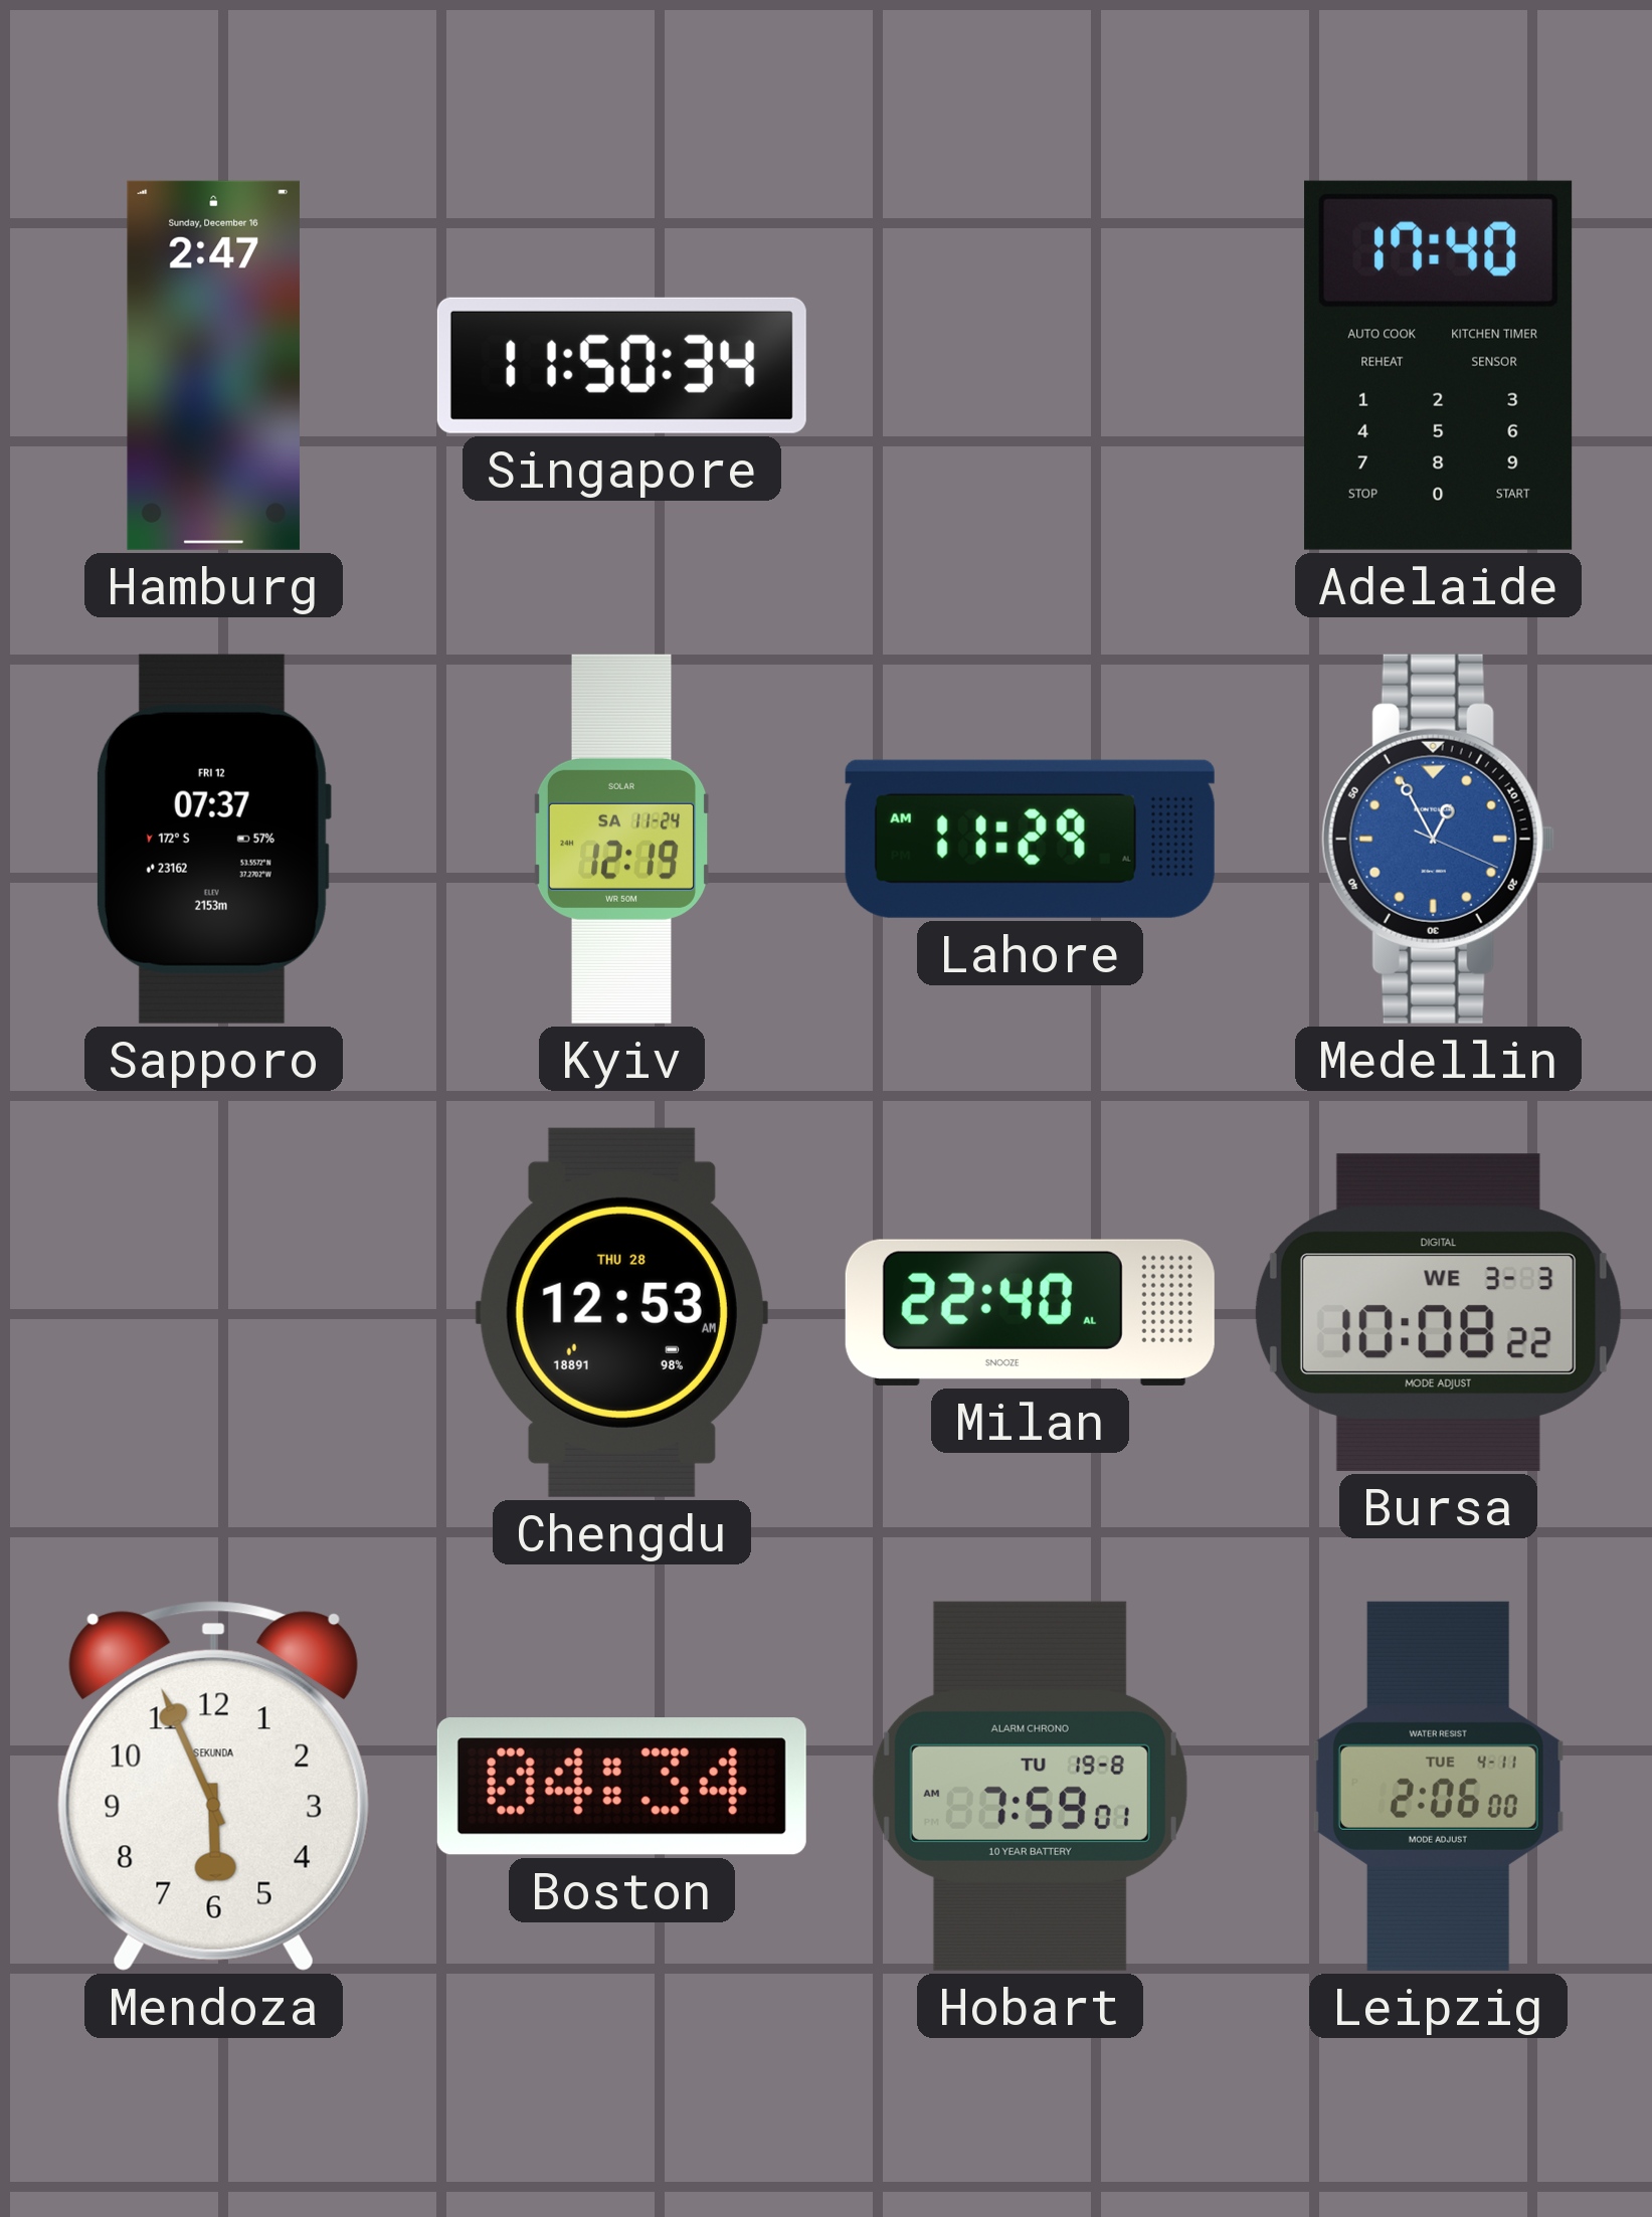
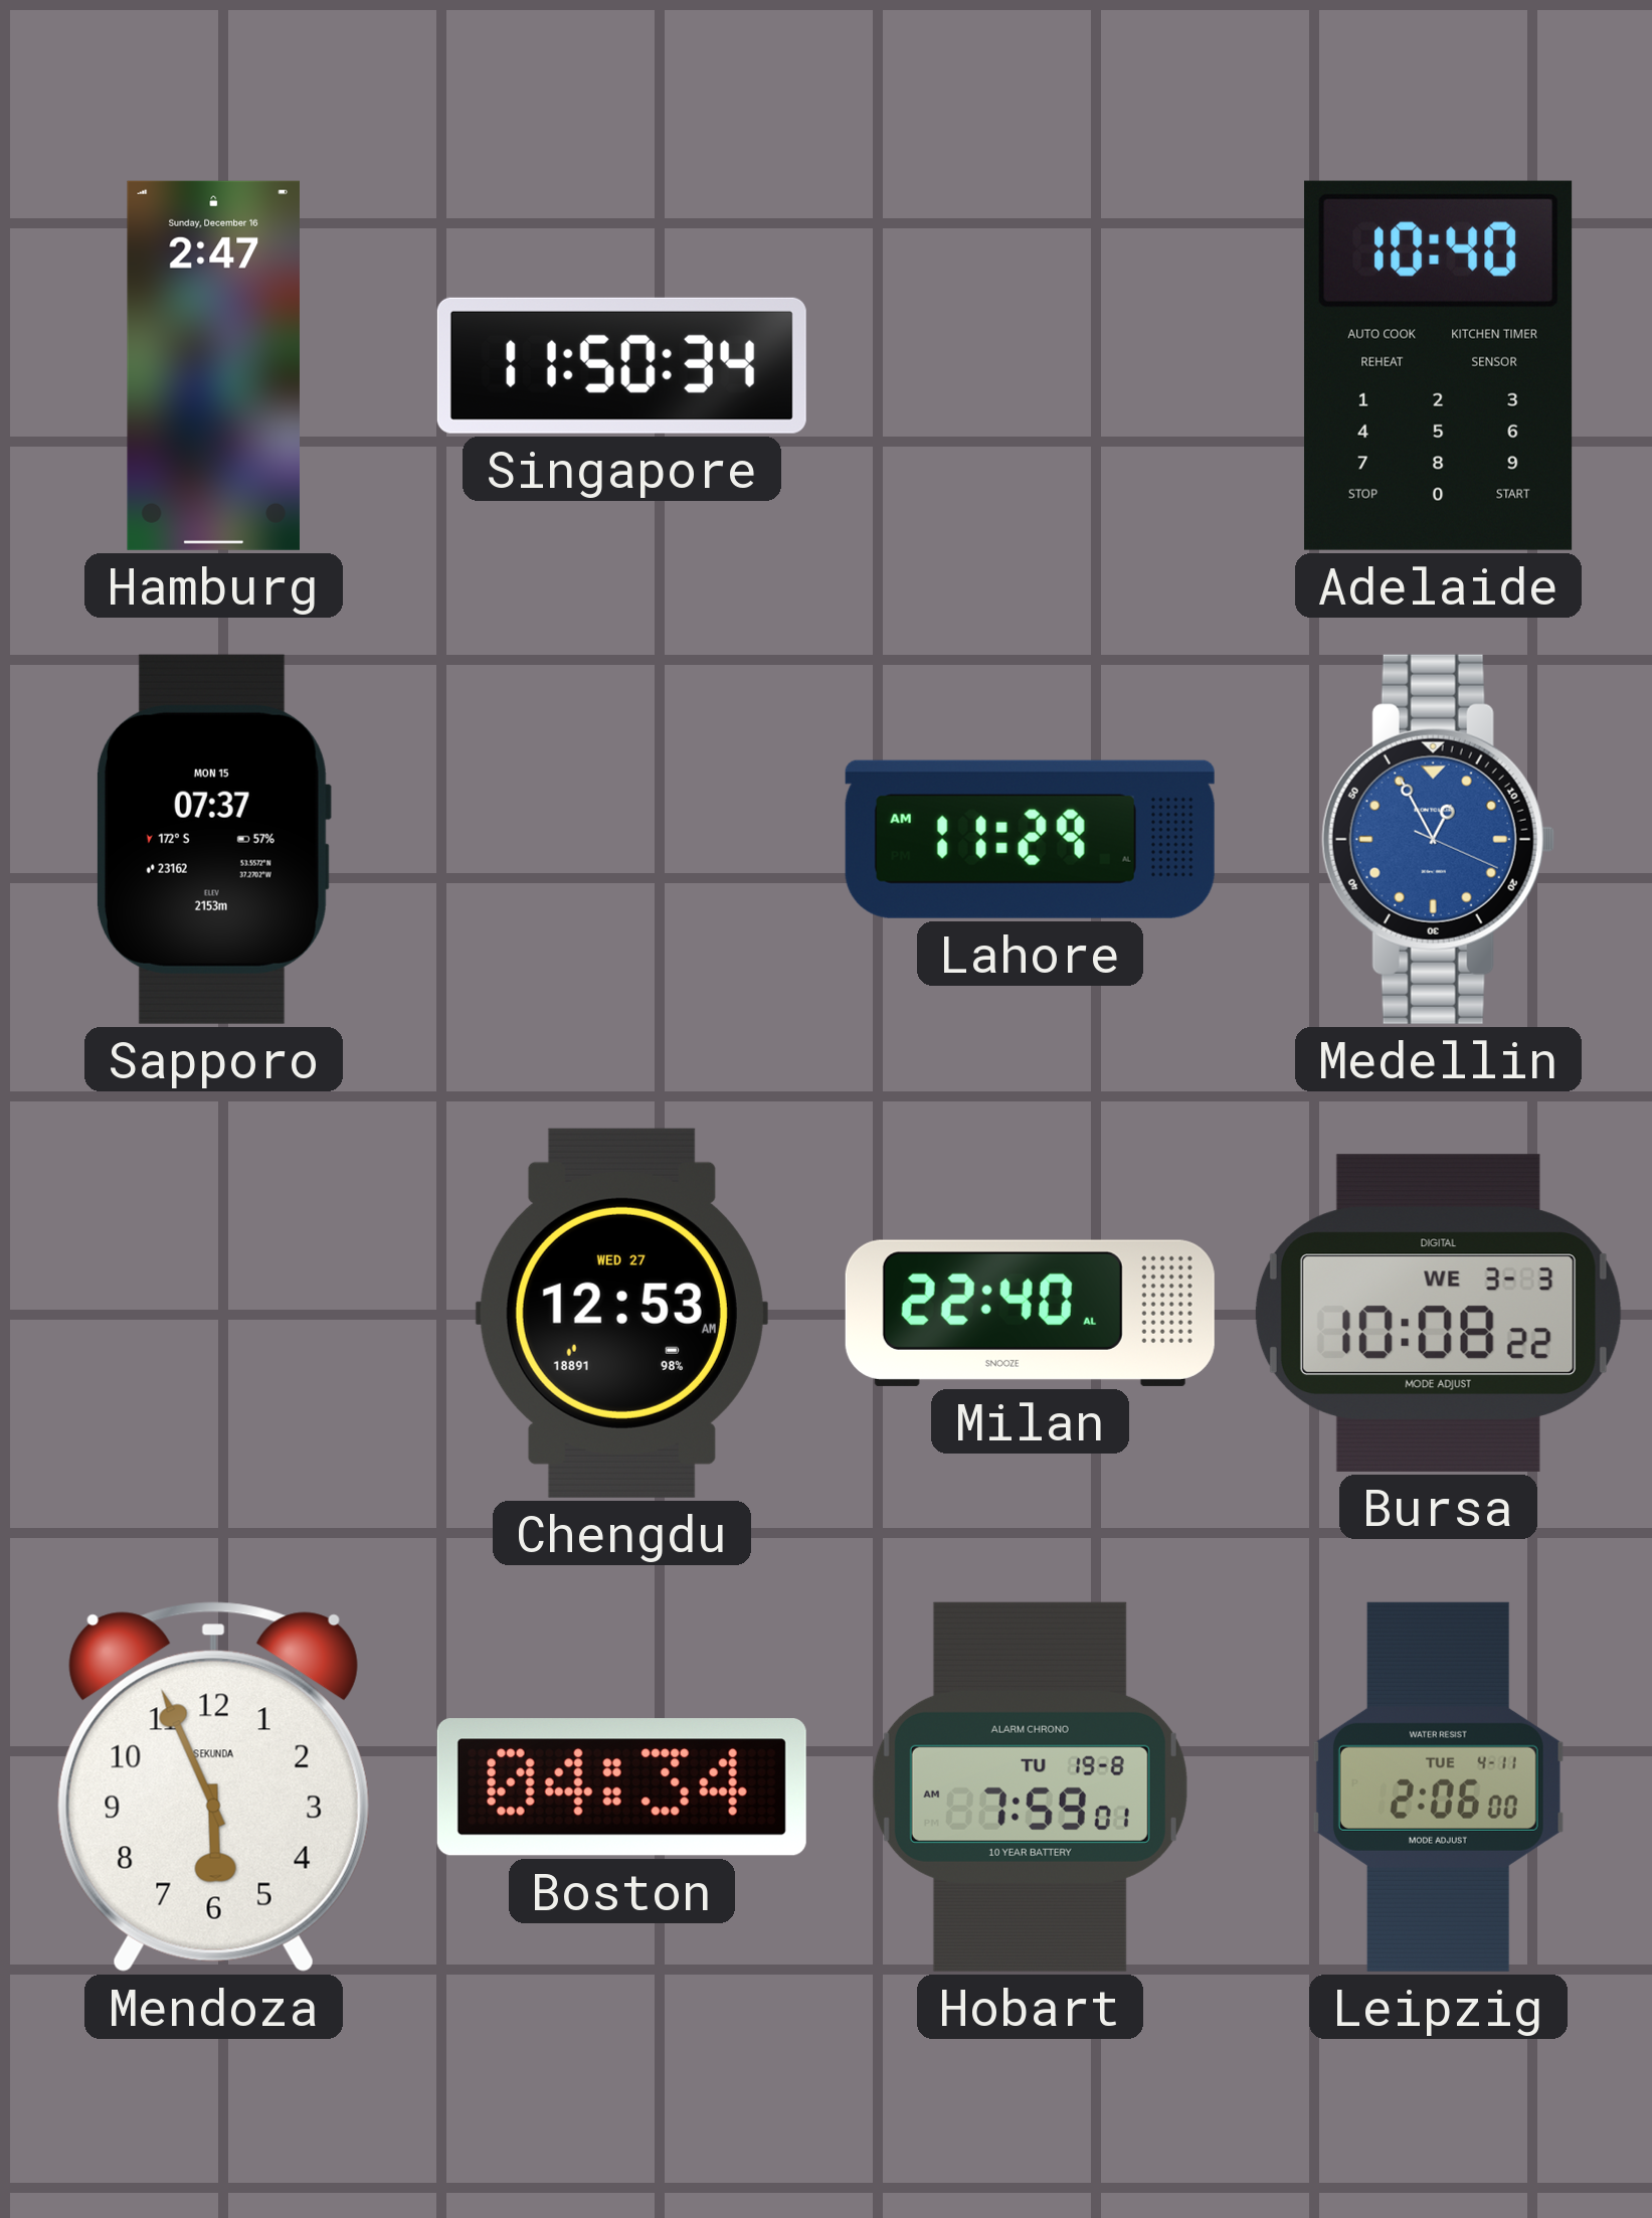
Adelaide: 17:40 -> 10:40
Sapporo date: FRI 12 -> MON 15
Kyiv: 12:19 -> none
Chengdu date: THU 28 -> WED 27
